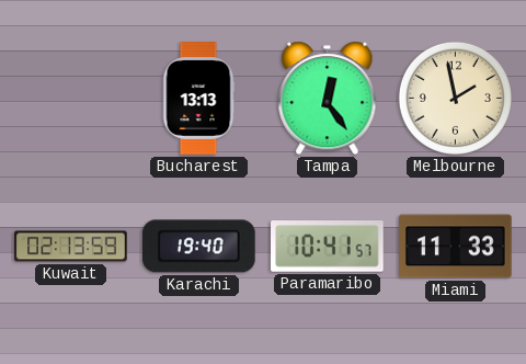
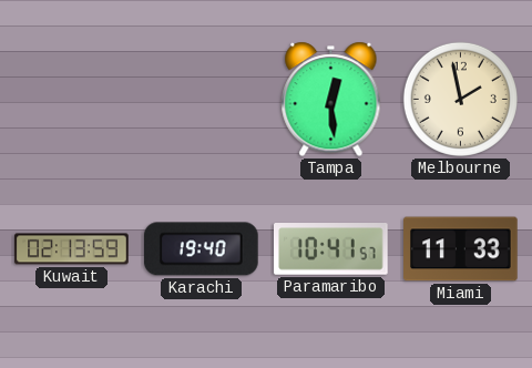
Bucharest: 13:13 -> none
Tampa: 12:24 -> 12:29
